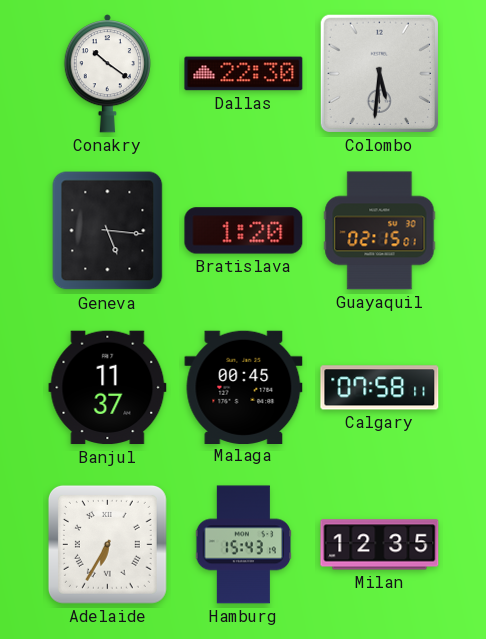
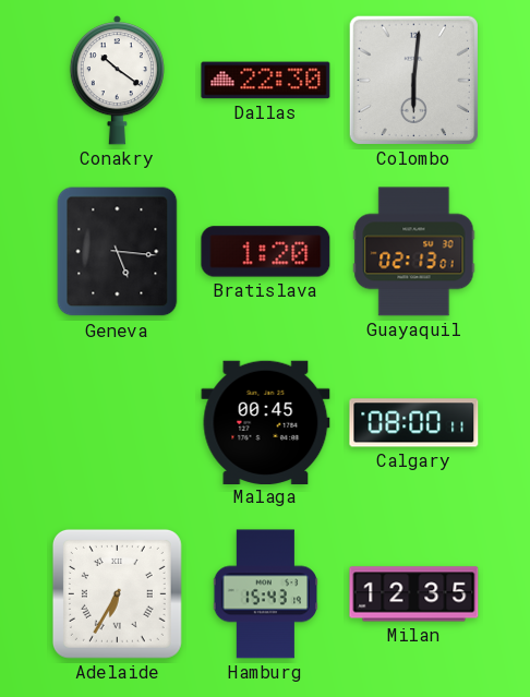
Colombo: 5:31 -> 6:01
Guayaquil: 02:15 -> 02:13
Banjul: 11:37 -> none
Calgary: 07:58 -> 08:00
